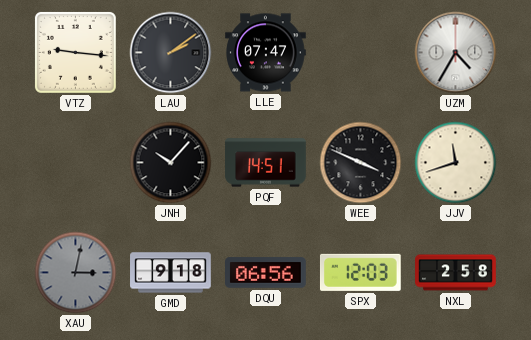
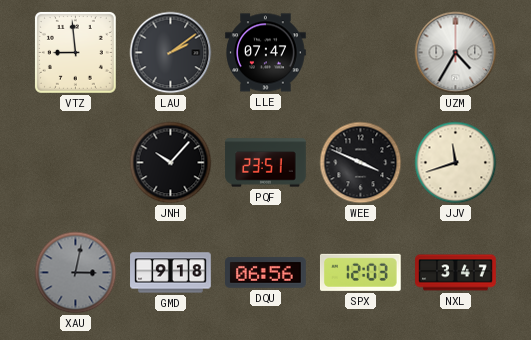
VTZ: 9:16 -> 8:59
PQF: 14:51 -> 23:51
NXL: 2:58 -> 3:47
